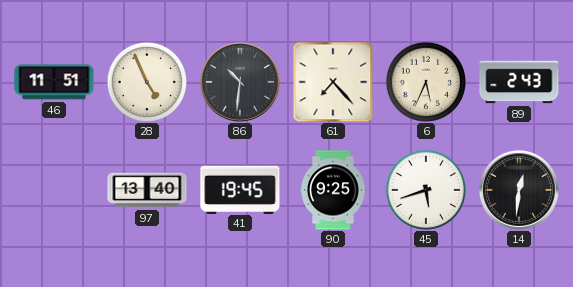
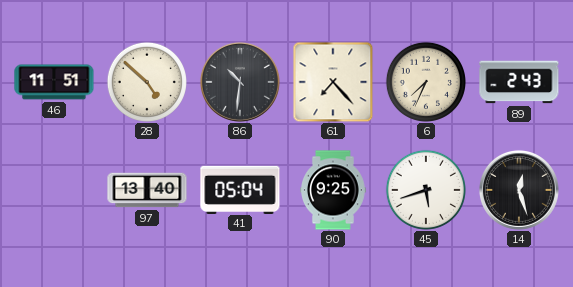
28: 4:56 -> 4:52
6: 5:34 -> 7:34
41: 19:45 -> 05:04
14: 12:31 -> 12:27
